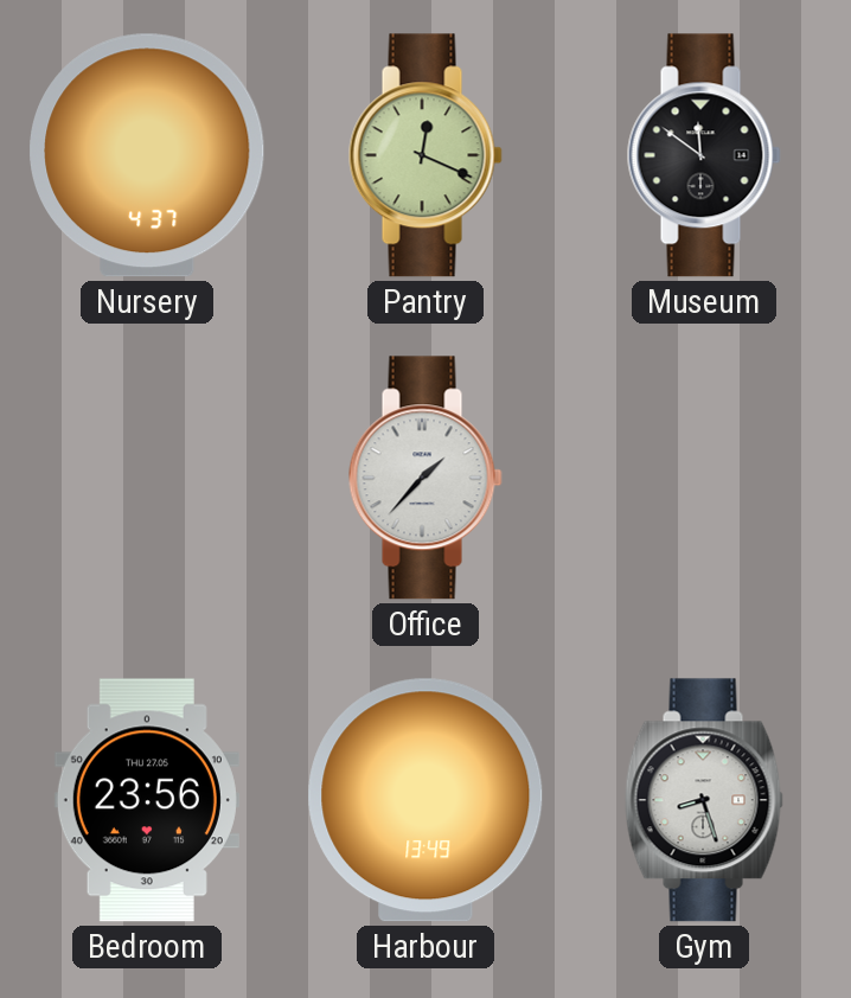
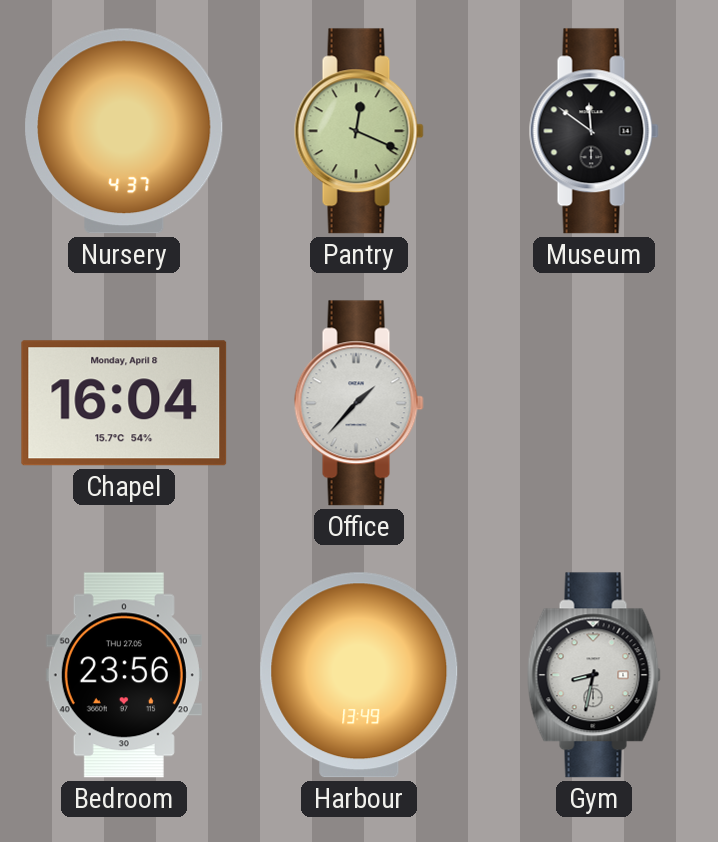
Chapel: none -> 16:04
Gym: 8:27 -> 8:32
